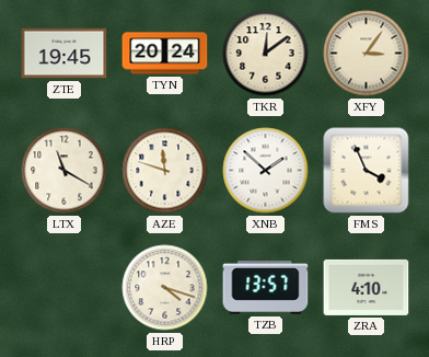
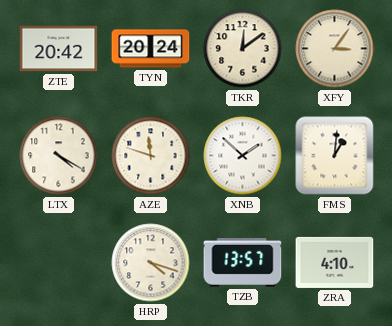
ZTE: 19:45 -> 20:42
LTX: 11:20 -> 4:20
FMS: 3:56 -> 1:01
